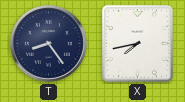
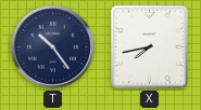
T: 8:24 -> 10:24
